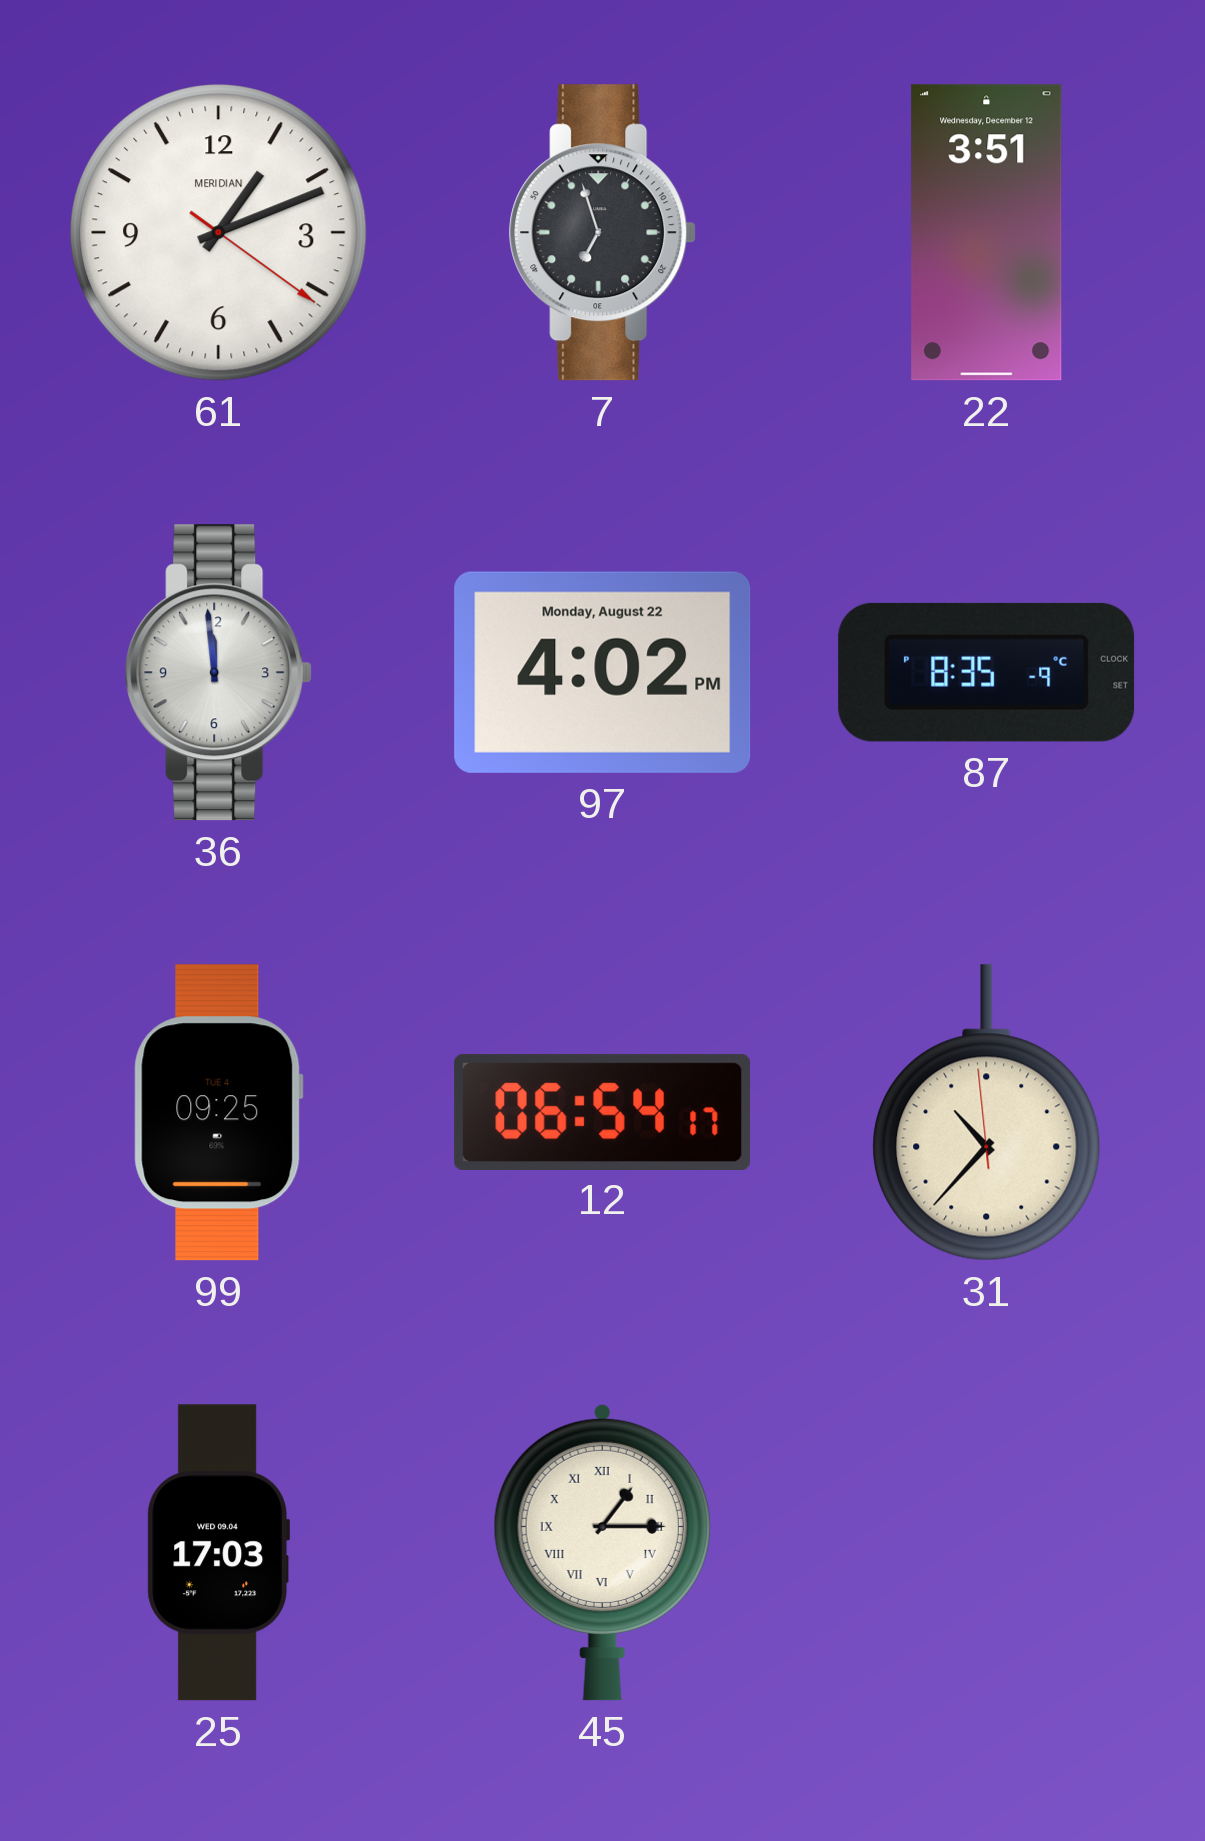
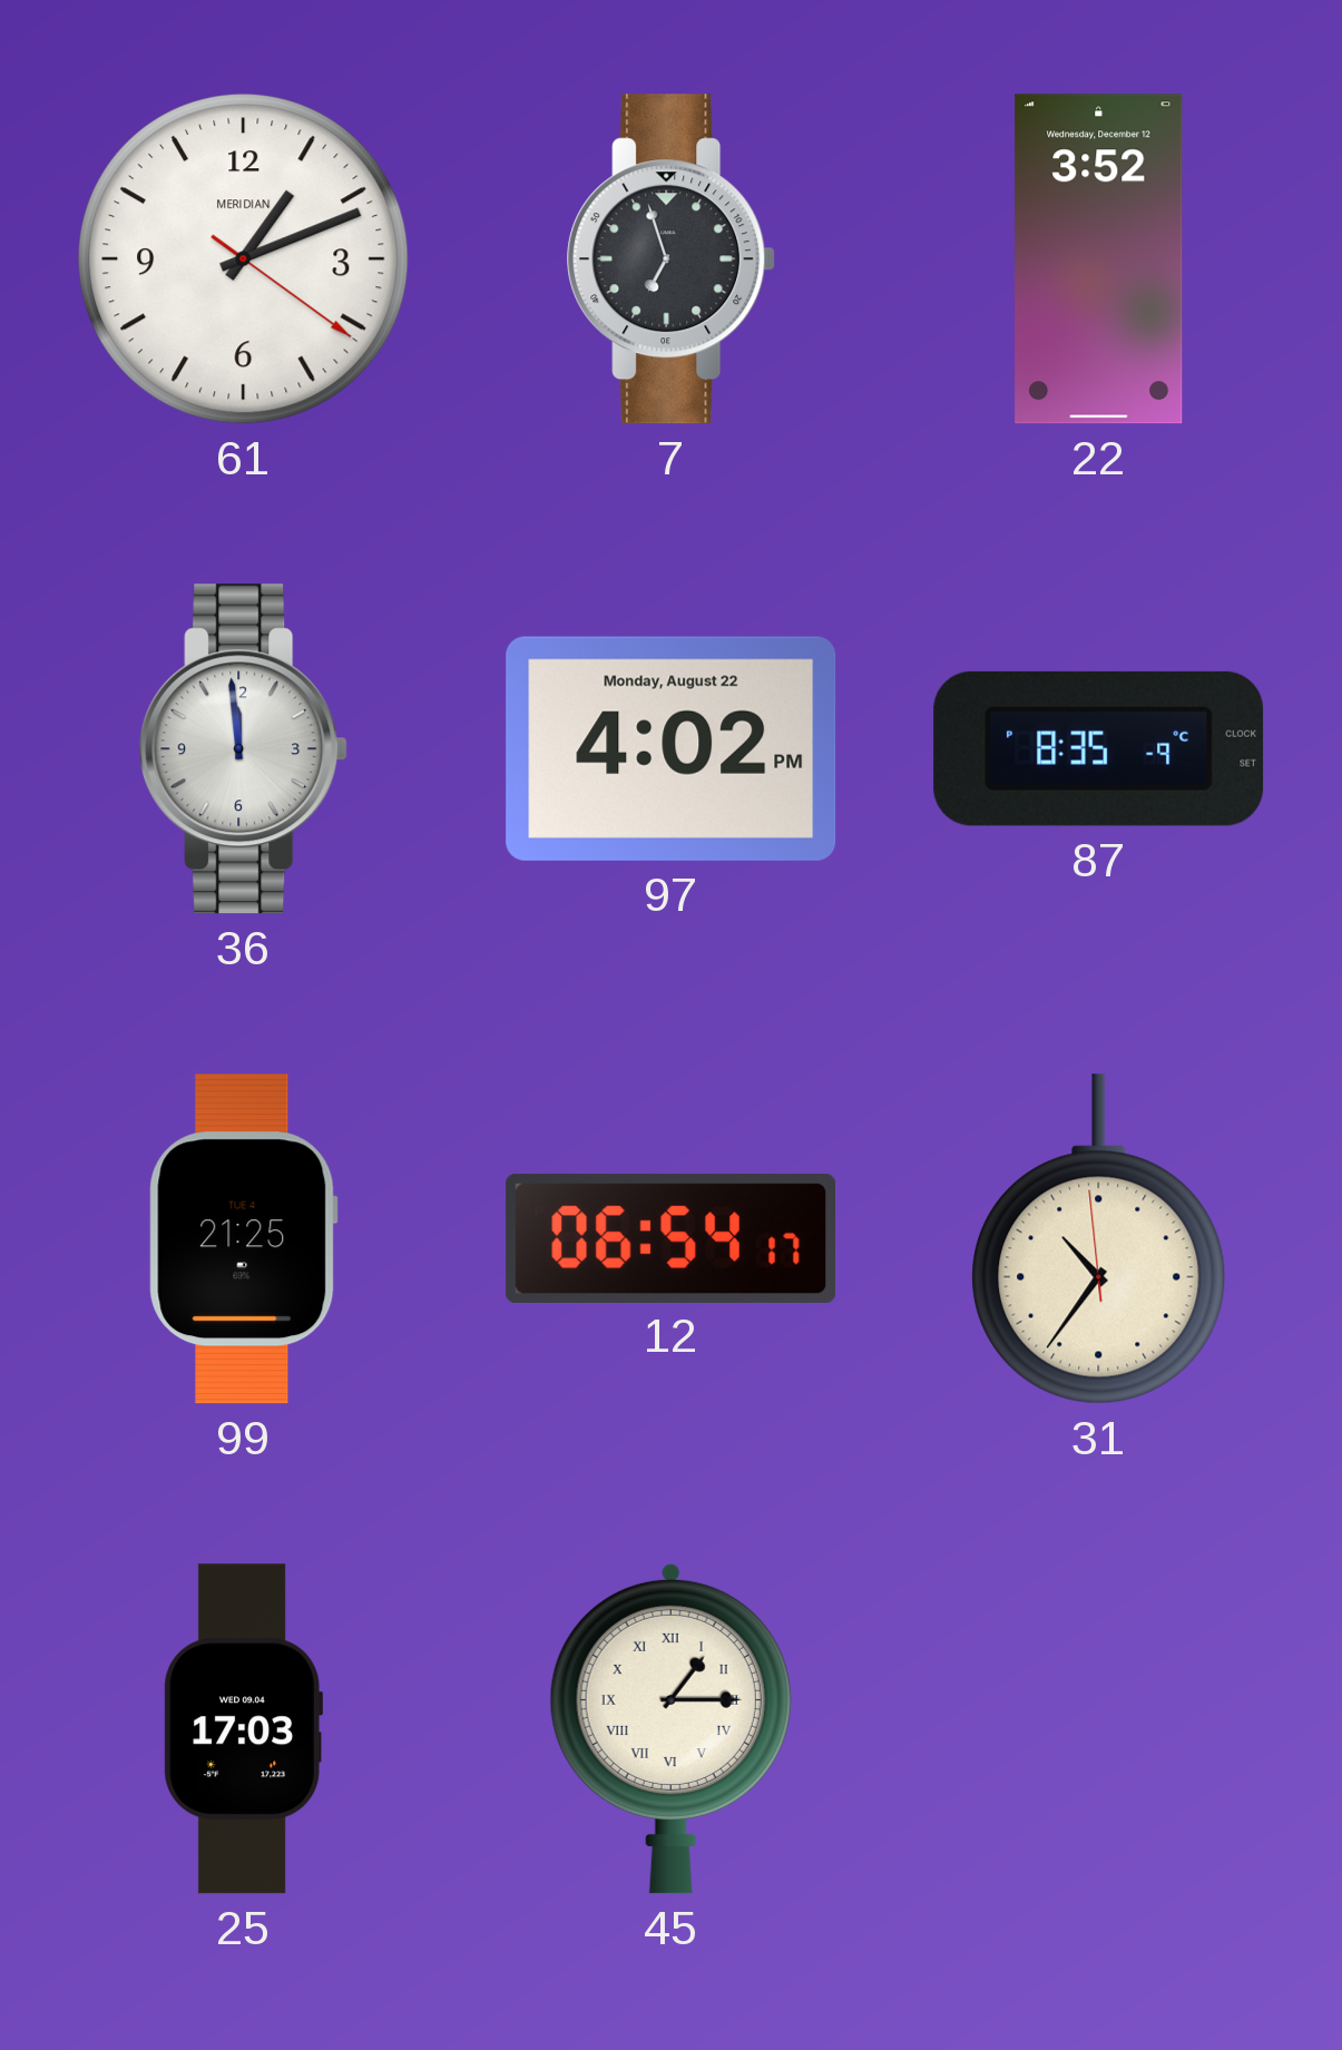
22: 3:51 -> 3:52
99: 09:25 -> 21:25
31: 10:36 -> 10:35
